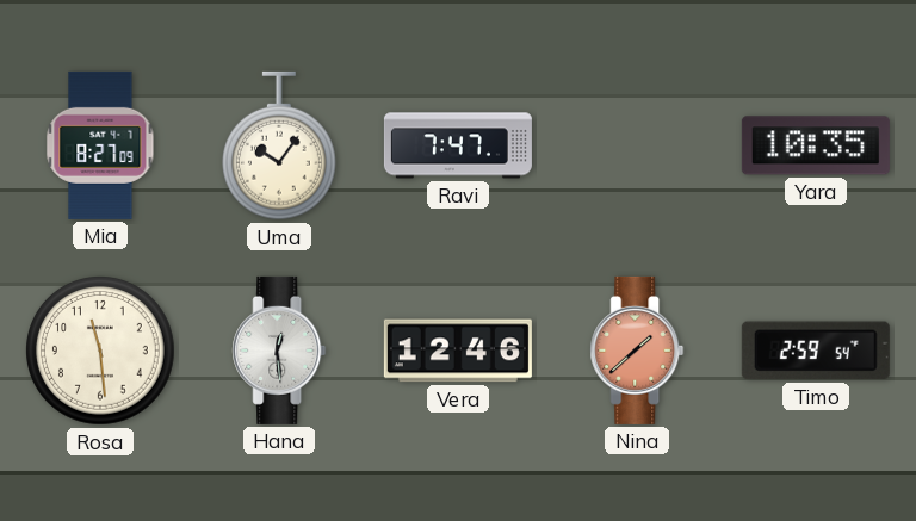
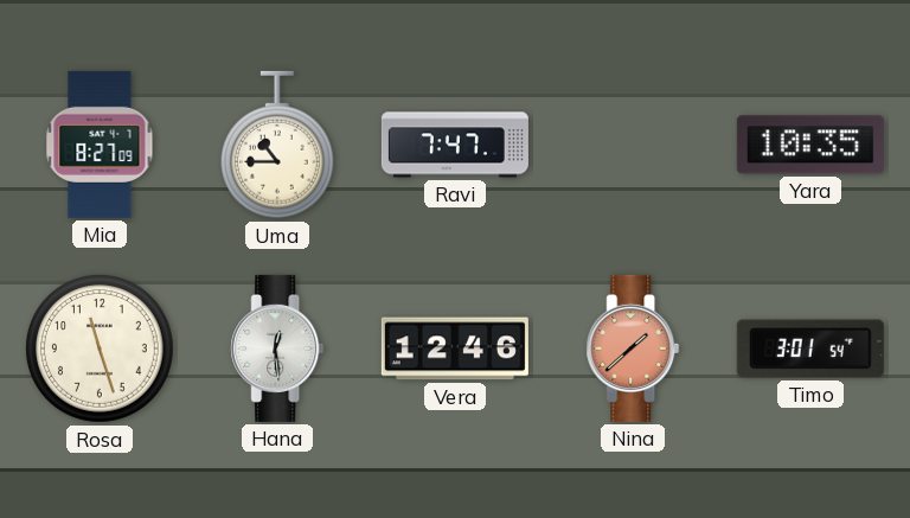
Uma: 10:06 -> 10:45
Rosa: 11:29 -> 11:27
Timo: 2:59 -> 3:01
